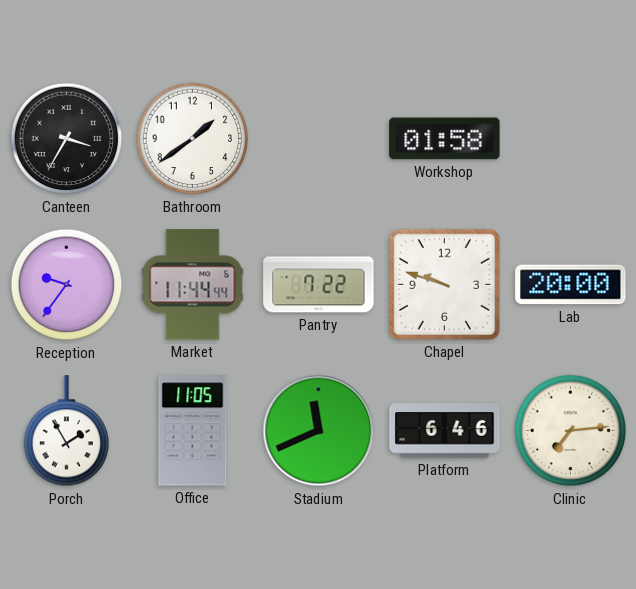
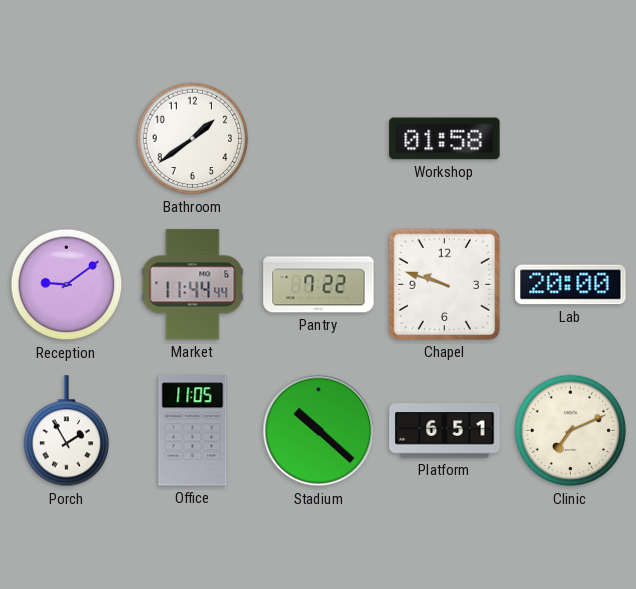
Canteen: 3:35 -> none
Reception: 9:36 -> 9:09
Stadium: 11:41 -> 10:22
Platform: 6:46 -> 6:51
Clinic: 7:14 -> 7:11
